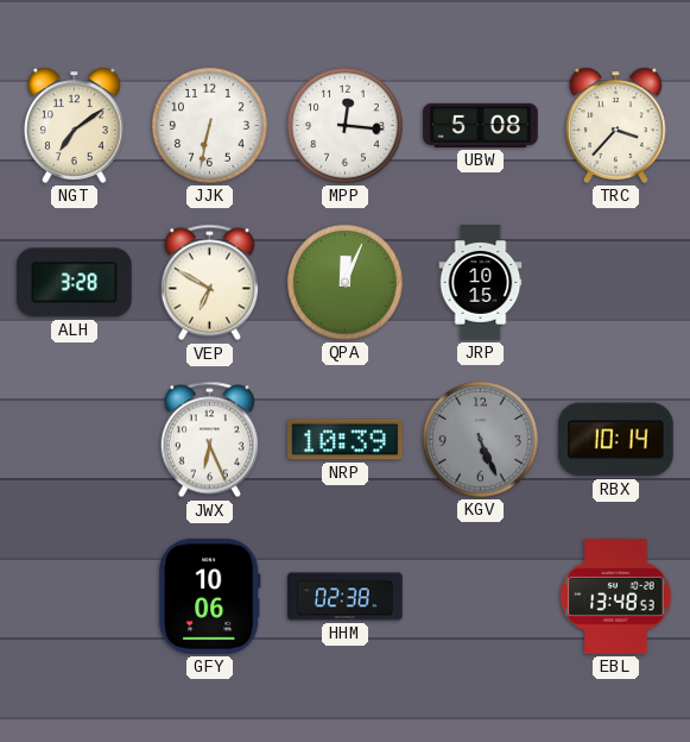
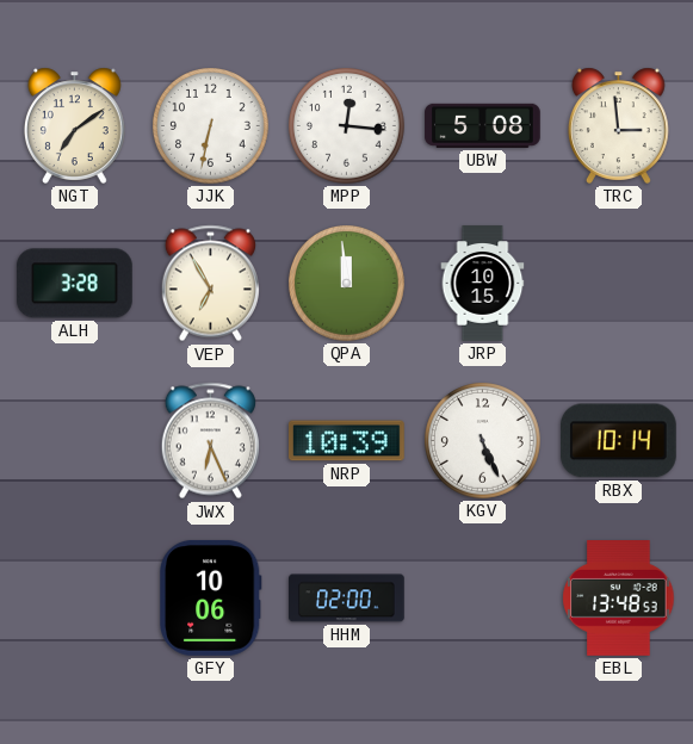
TRC: 3:37 -> 2:59
VEP: 6:50 -> 6:55
QPA: 12:04 -> 11:59
KGV dial: grey -> white
HHM: 02:38 -> 02:00
